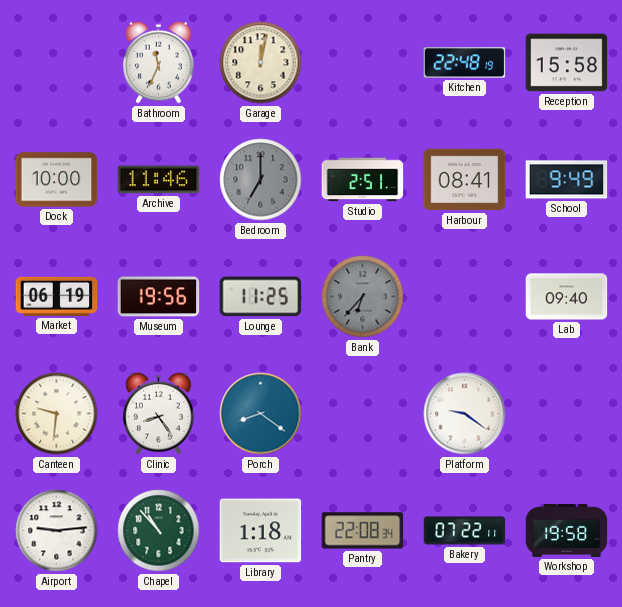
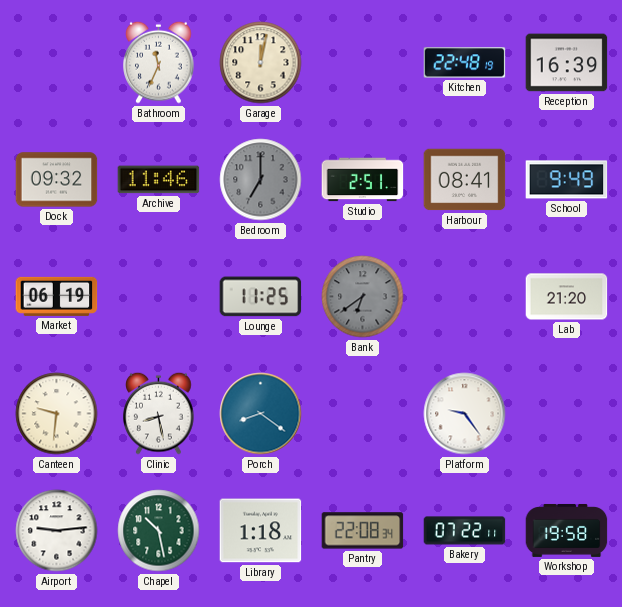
Reception: 15:58 -> 16:39
Dock: 10:00 -> 09:32
Museum: 19:56 -> none
Bank: 6:37 -> 6:39
Lab: 09:40 -> 21:20
Clinic: 8:24 -> 8:28
Platform: 9:21 -> 9:24
Chapel: 10:53 -> 10:28
